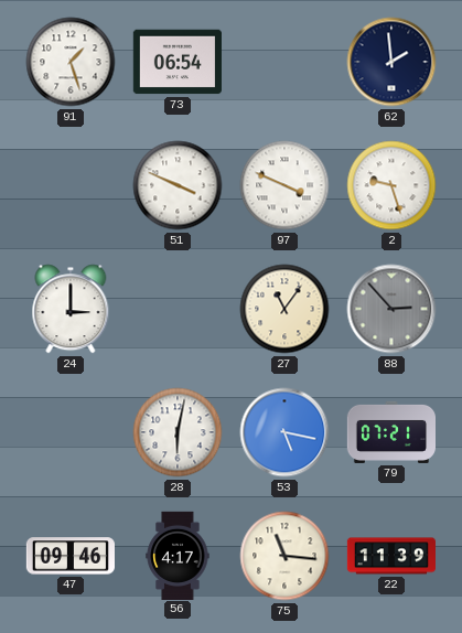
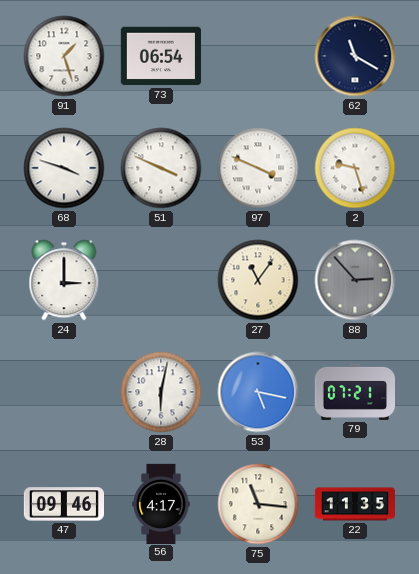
62: 1:59 -> 11:20
68: none -> 3:48
22: 11:39 -> 11:35
